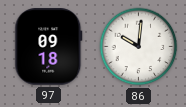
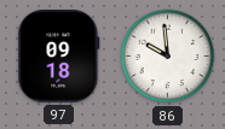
86: 10:01 -> 9:59
